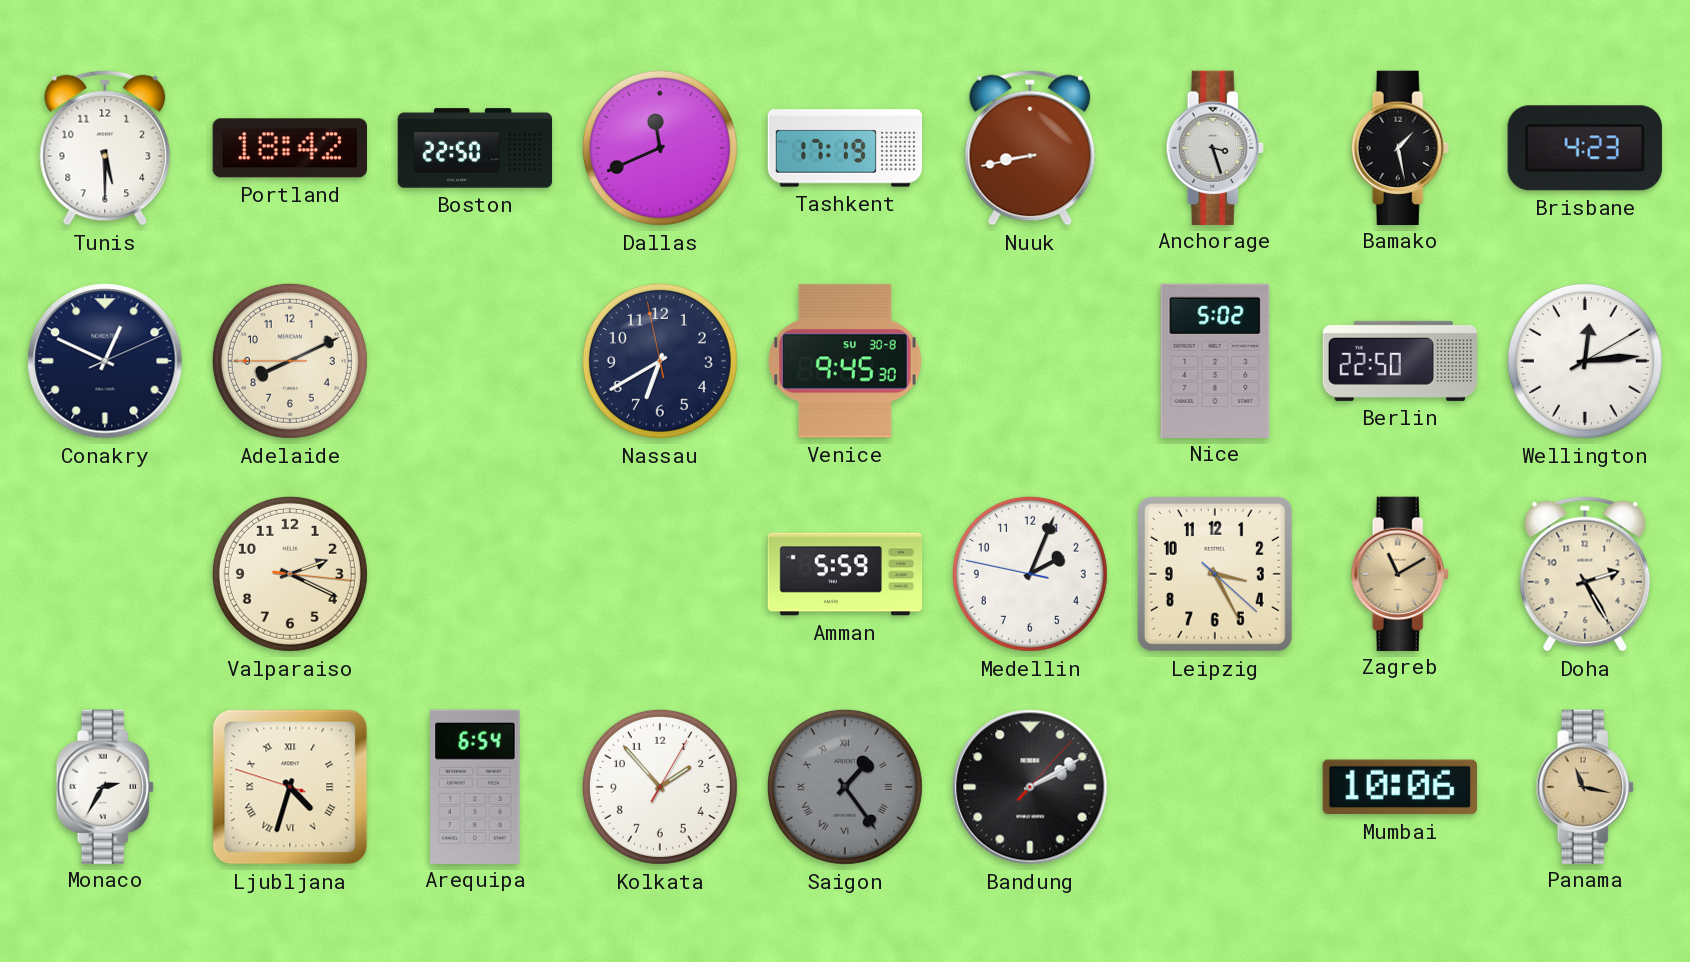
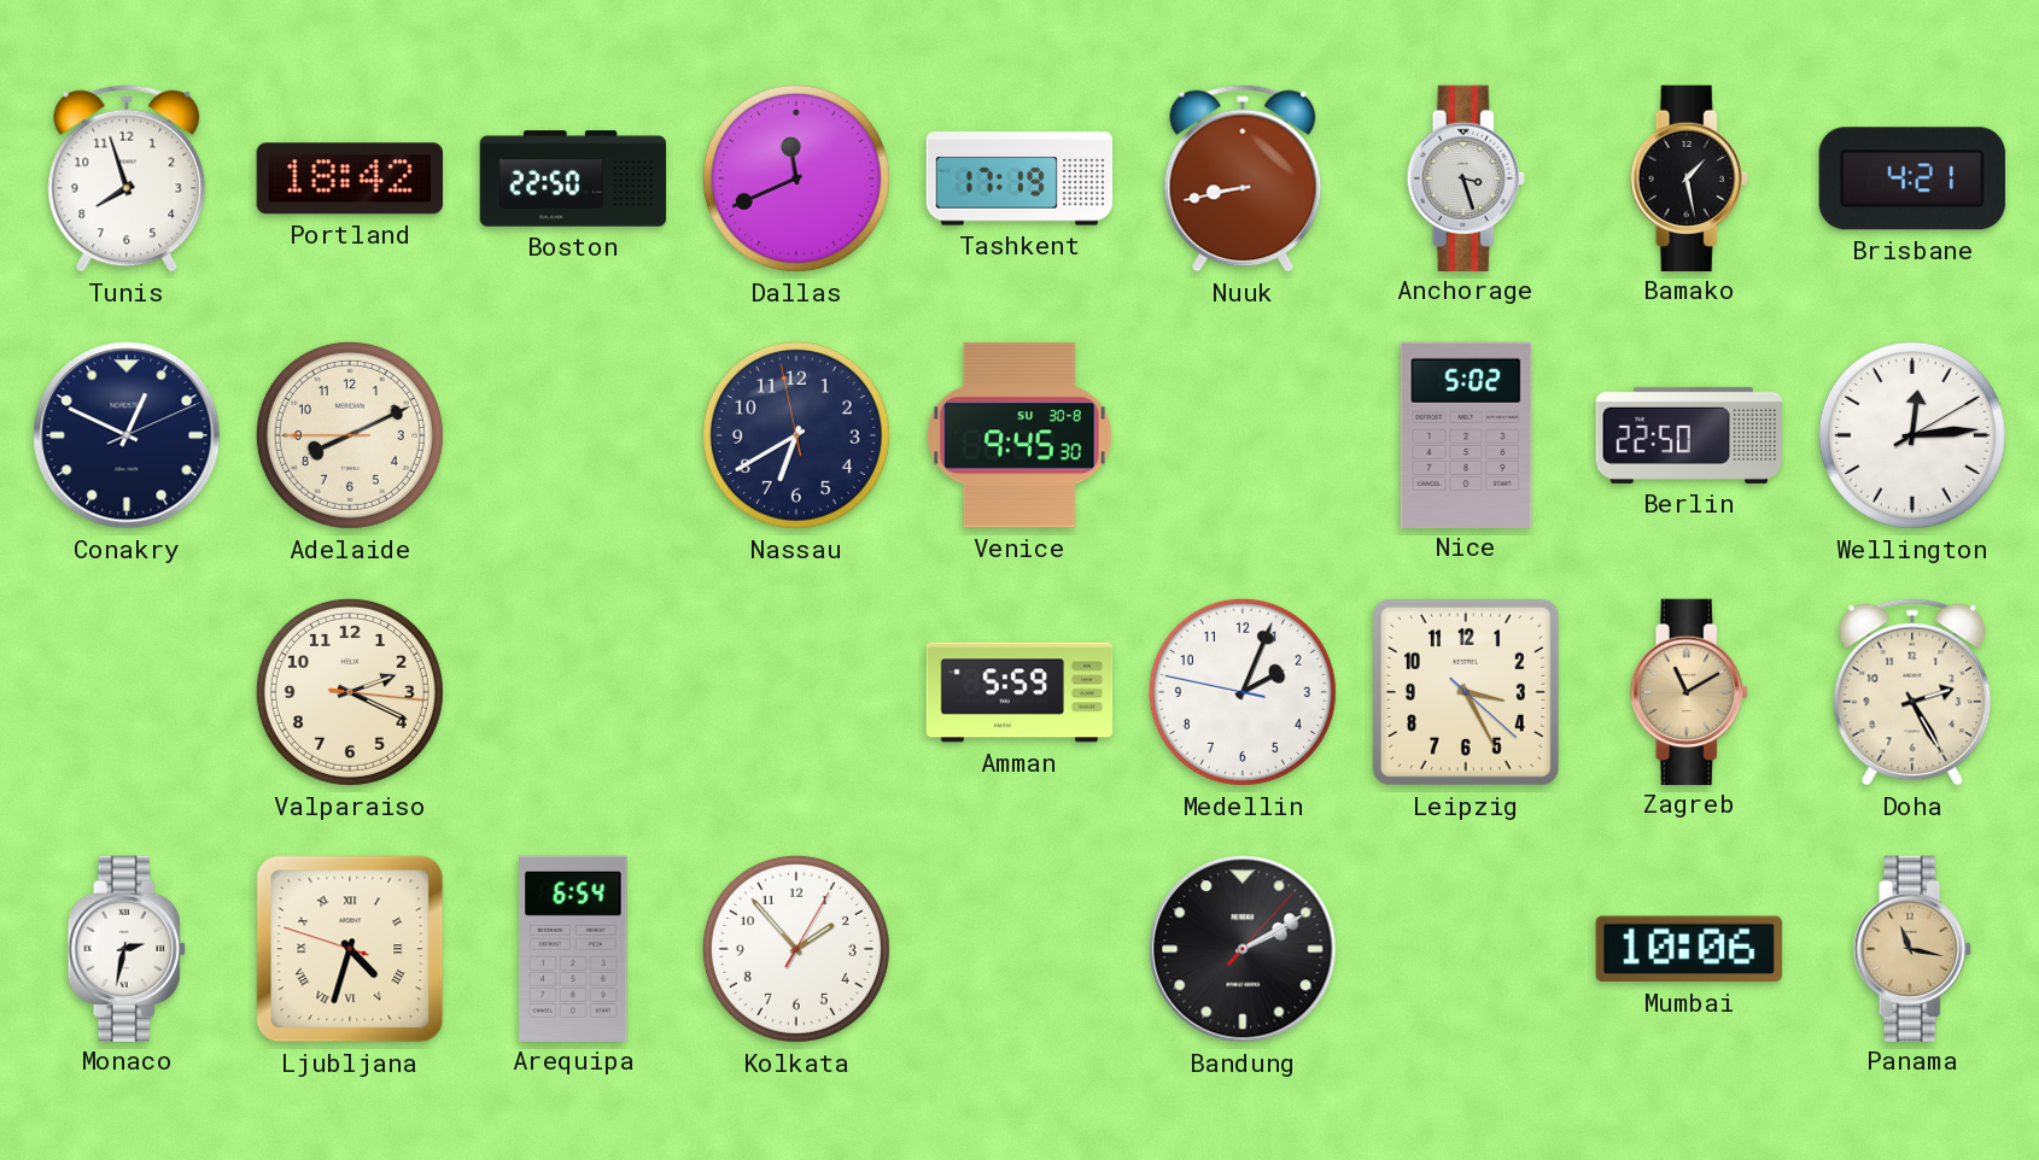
Tunis: 5:30 -> 7:57
Brisbane: 4:23 -> 4:21
Monaco: 2:35 -> 2:32
Saigon: 1:24 -> none
